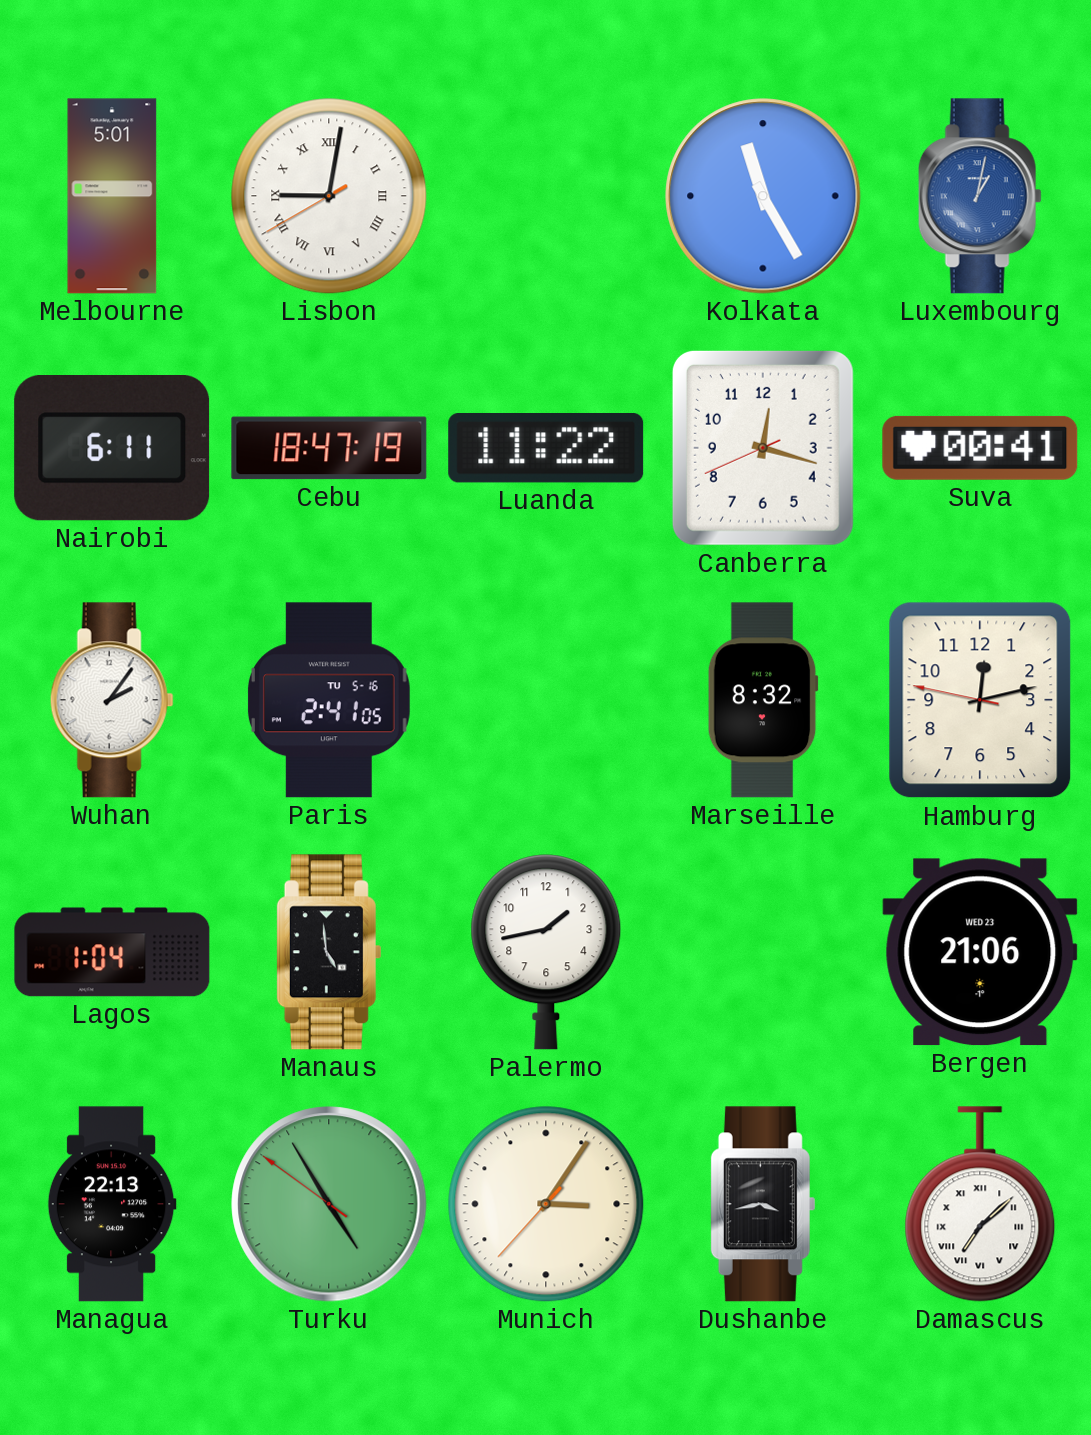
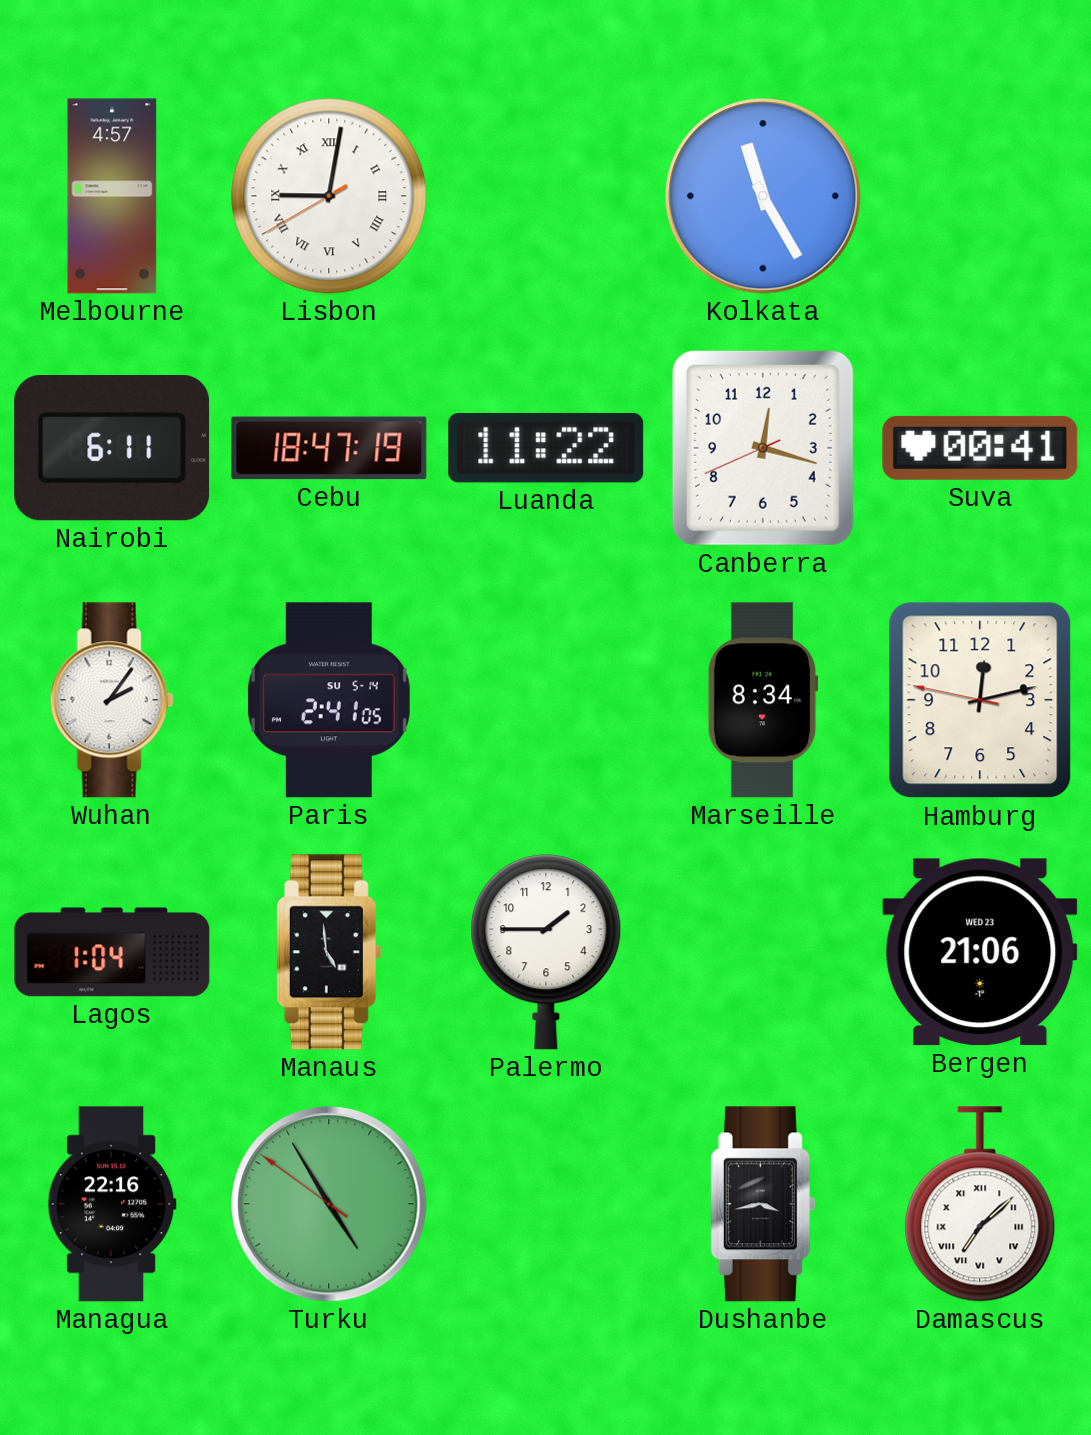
Melbourne: 5:01 -> 4:57
Luxembourg: 1:02 -> none
Paris date: TU 5-16 -> SU 5-14
Marseille: 8:32 -> 8:34
Palermo: 1:43 -> 1:45
Managua: 22:13 -> 22:16
Munich: 3:05 -> none
